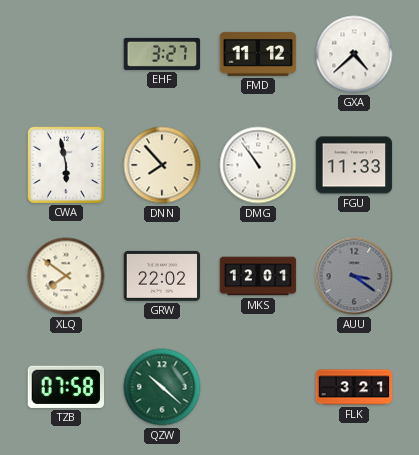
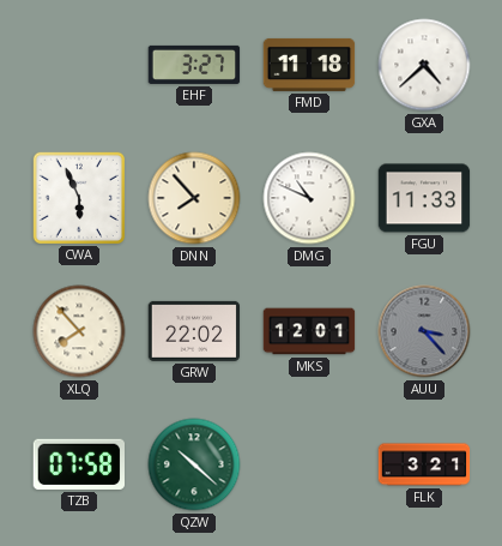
FMD: 11:12 -> 11:18
CWA: 5:58 -> 5:56
DMG: 10:54 -> 10:49
XLQ: 7:51 -> 7:53
AUU: 3:21 -> 3:23
